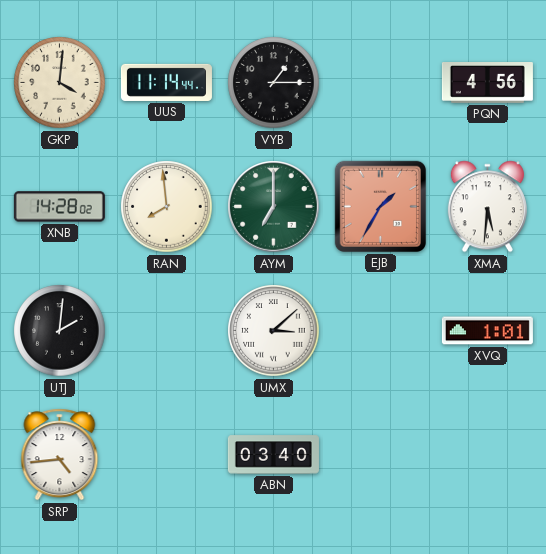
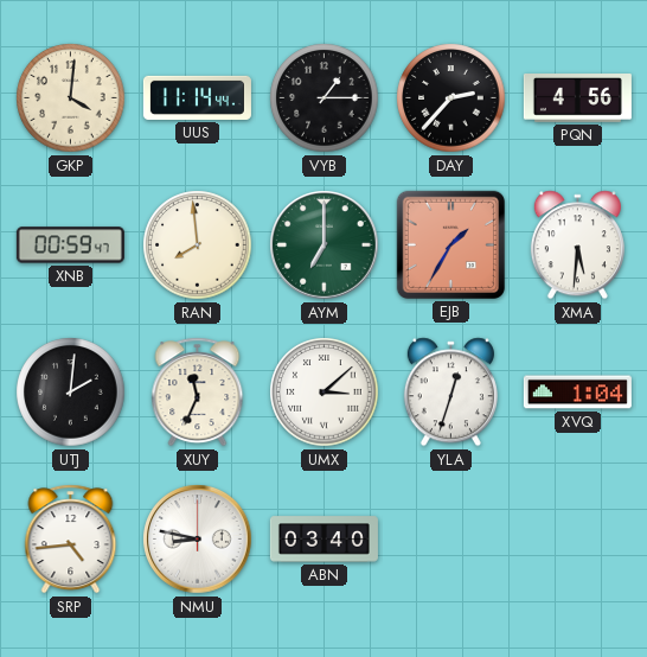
DAY: none -> 2:37
XNB: 14:28 -> 00:59
XUY: none -> 11:34
YLA: none -> 12:33
XVQ: 1:01 -> 1:04
NMU: none -> 8:47
